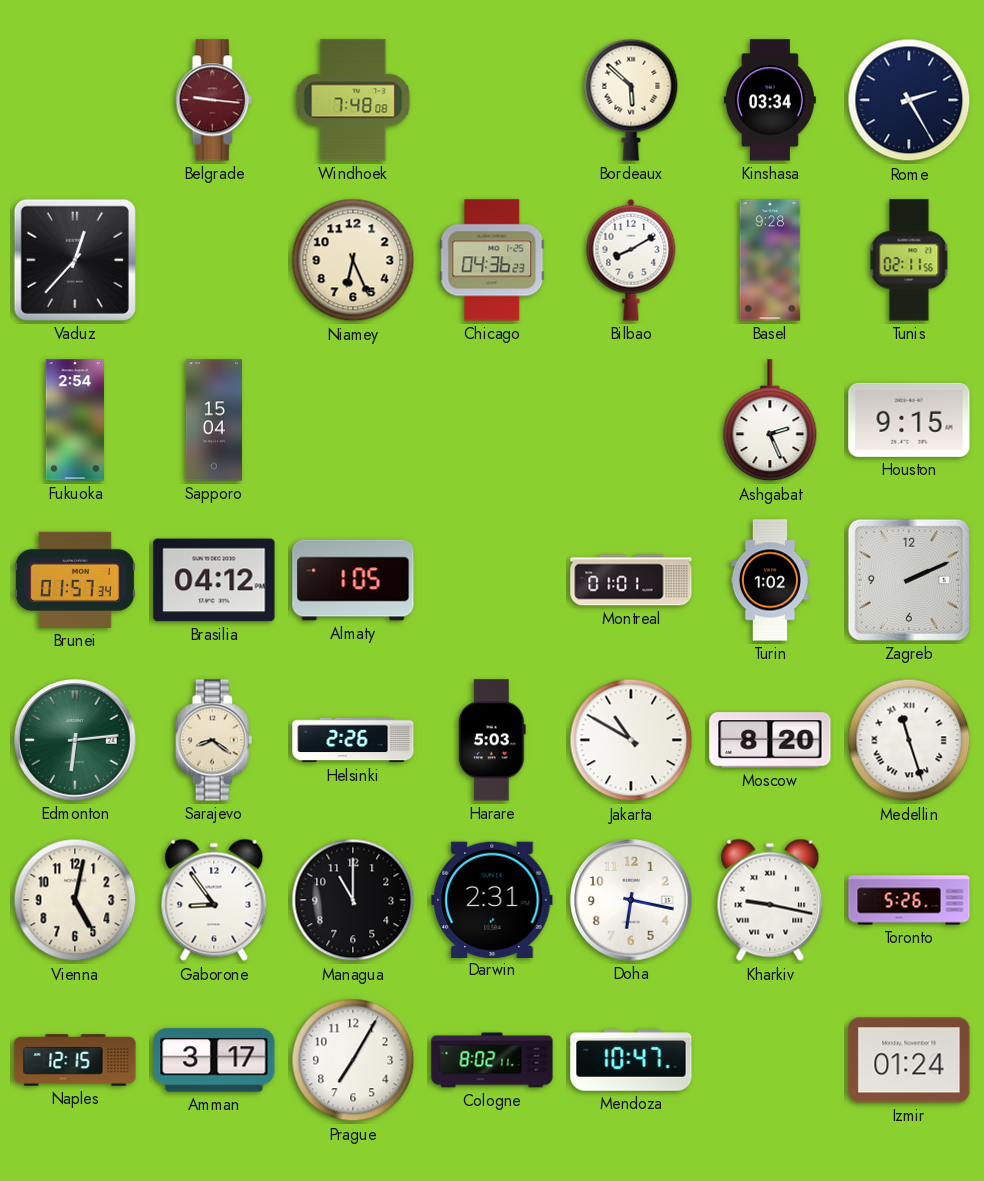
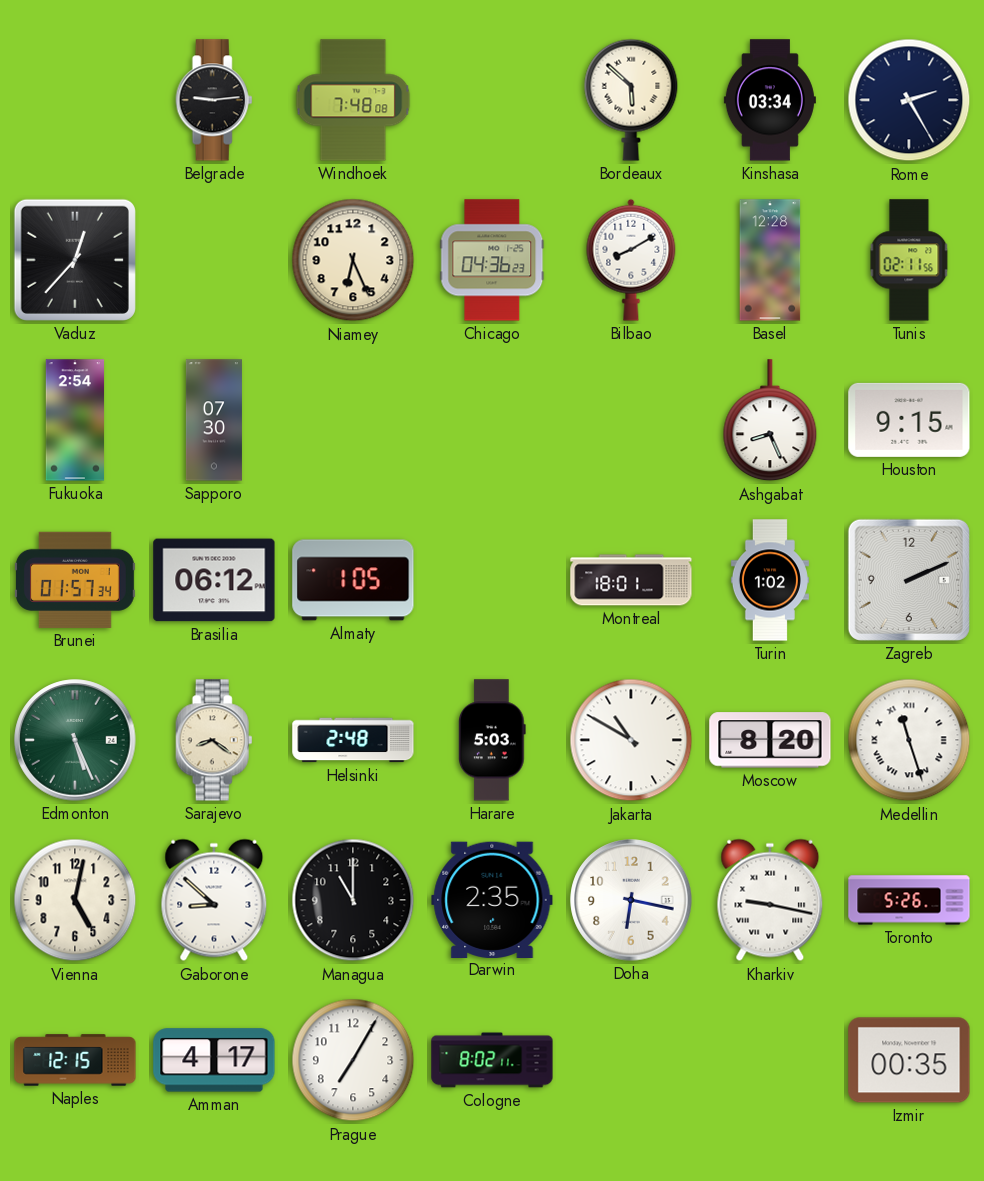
Belgrade: 9:16 -> 9:14
Belgrade dial: burgundy -> black
Basel: 9:28 -> 12:28
Sapporo: 15:04 -> 07:30
Ashgabat: 2:26 -> 8:26
Brasilia: 04:12 -> 06:12
Montreal: 01:01 -> 18:01
Edmonton: 6:14 -> 5:26
Helsinki: 2:26 -> 2:48
Gaborone: 8:54 -> 8:52
Darwin: 2:31 -> 2:35
Amman: 3:17 -> 4:17
Mendoza: 10:47 -> none
Izmir: 01:24 -> 00:35
